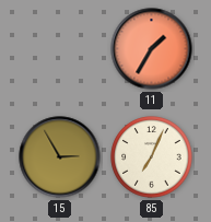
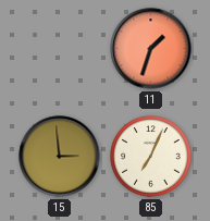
11: 1:35 -> 1:33
15: 2:55 -> 2:59
